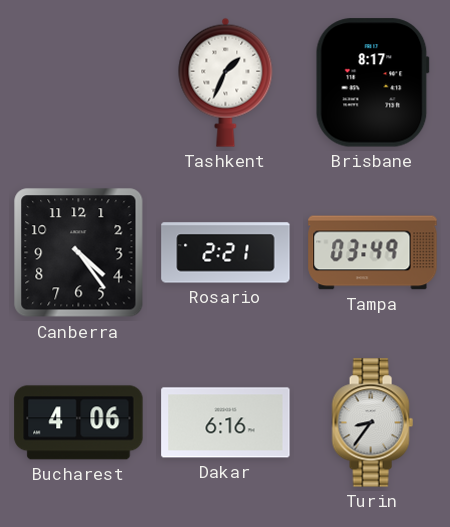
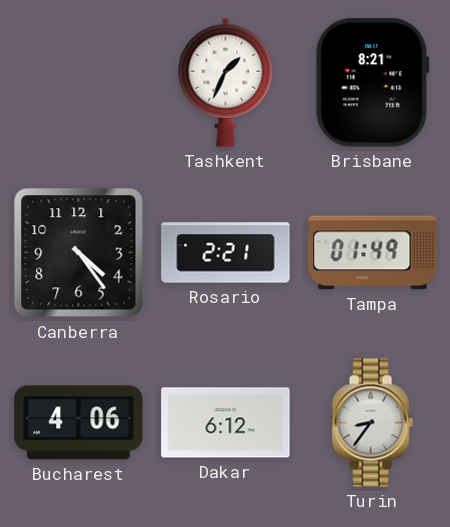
Brisbane: 8:17 -> 8:21
Tampa: 03:49 -> 01:49
Dakar: 6:16 -> 6:12
